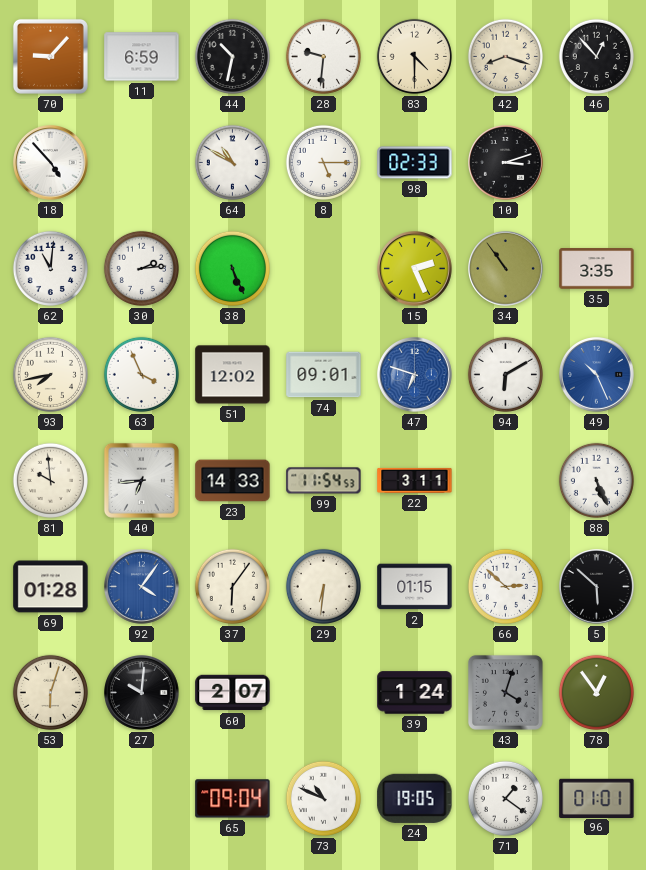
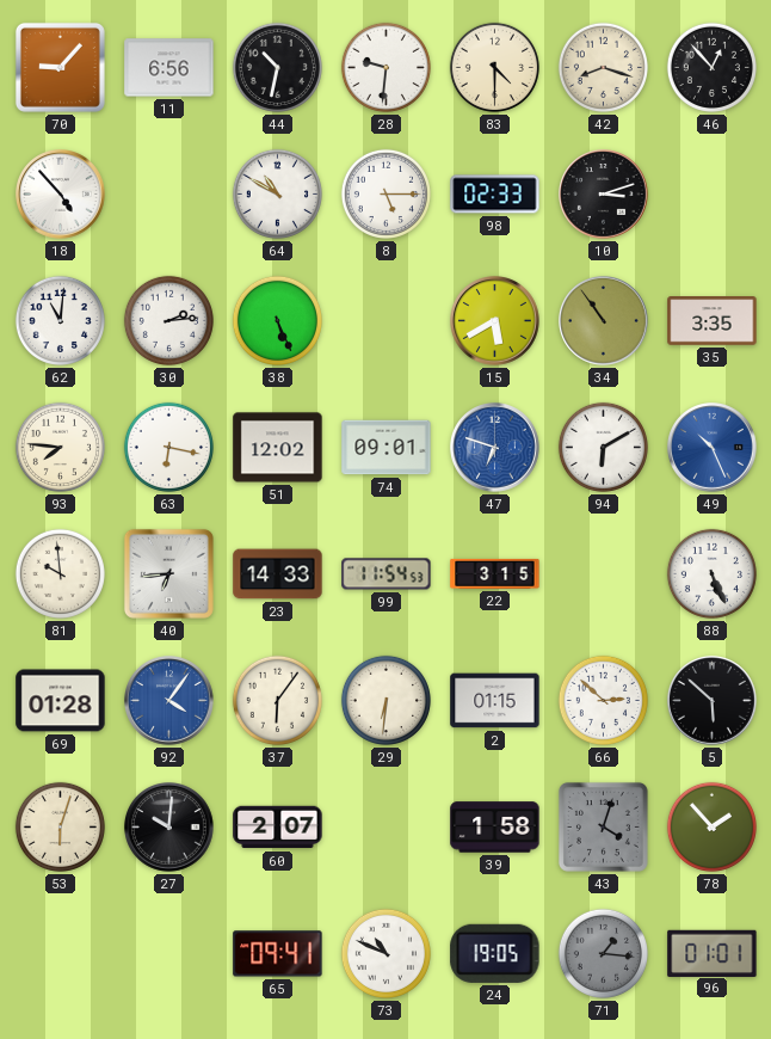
11: 6:59 -> 6:56
15: 2:26 -> 5:40
93: 7:43 -> 7:46
63: 3:56 -> 6:17
22: 3:11 -> 3:15
39: 1:24 -> 1:58
78: 12:54 -> 1:53
65: 09:04 -> 09:41
71: 1:21 -> 1:16
71 dial: white -> grey
